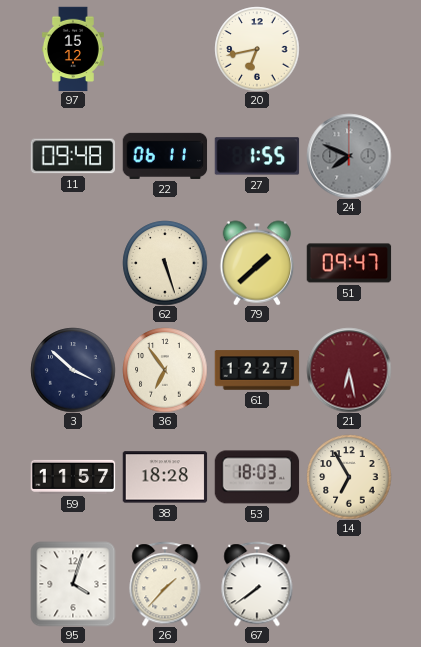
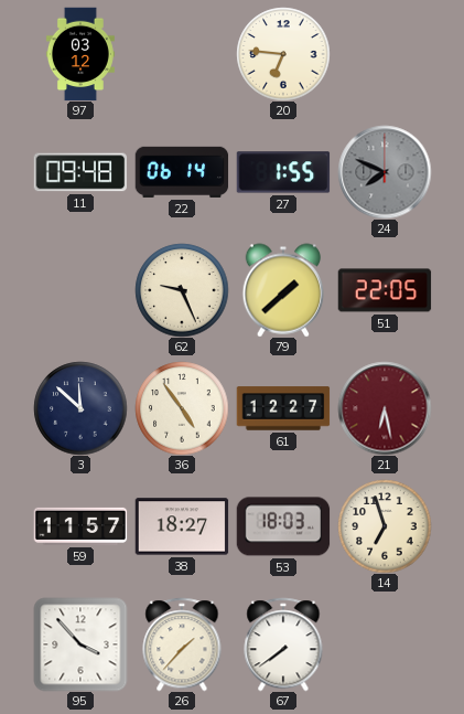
97: 15:12 -> 03:12
20: 6:43 -> 6:46
22: 06:11 -> 06:14
62: 5:27 -> 9:26
51: 09:47 -> 22:05
3: 3:52 -> 11:52
36: 6:54 -> 4:54
38: 18:28 -> 18:27
14: 6:55 -> 6:57
95: 4:03 -> 3:53
